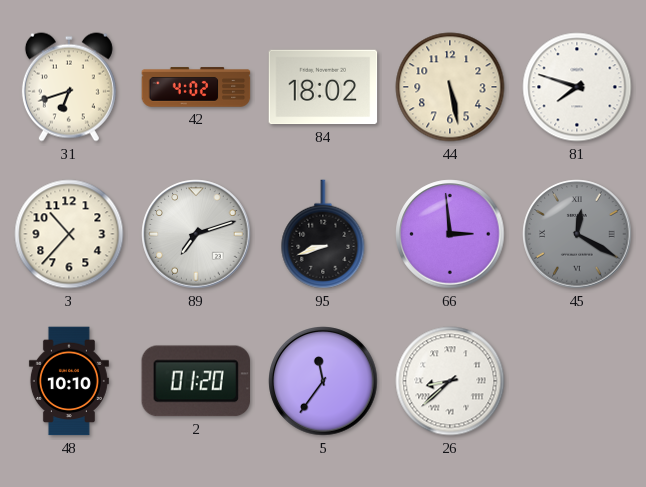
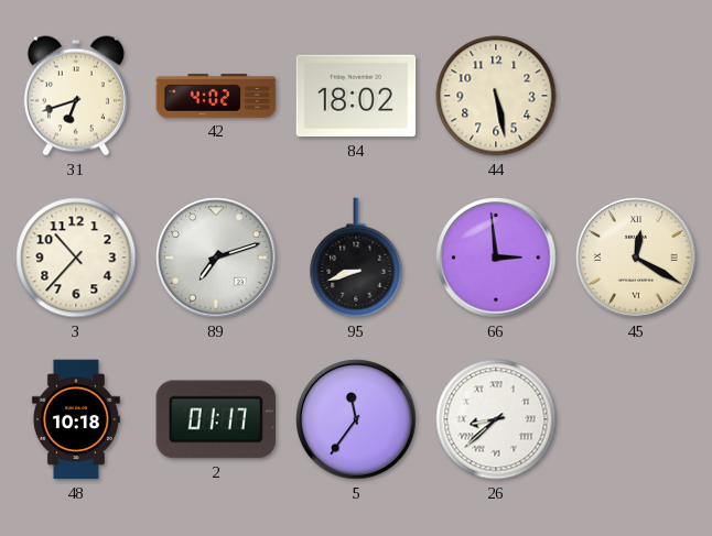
81: 7:48 -> none
45 dial: grey -> cream
48: 10:10 -> 10:18
2: 01:20 -> 01:17
